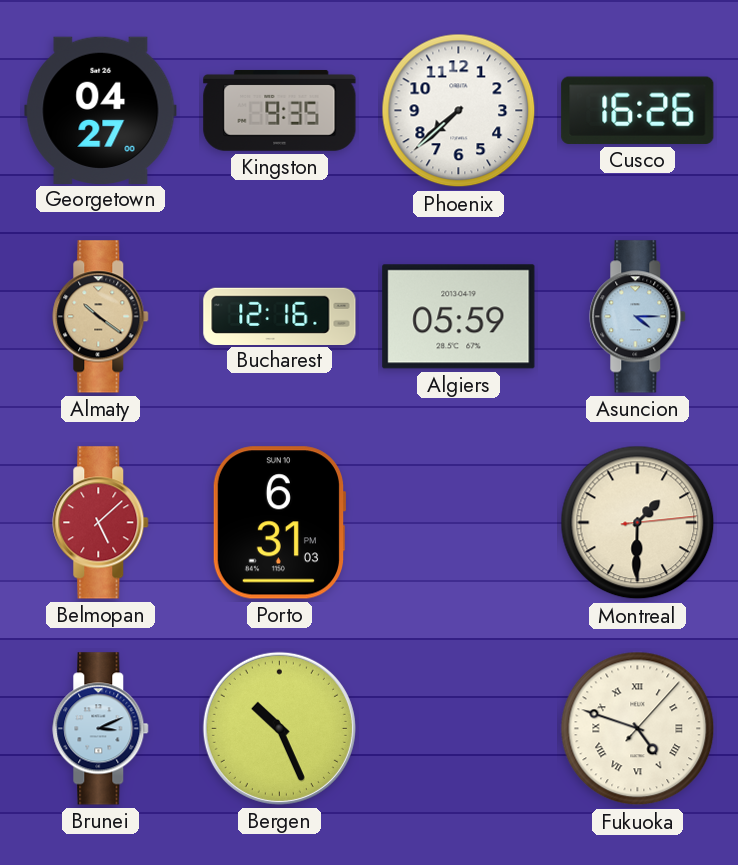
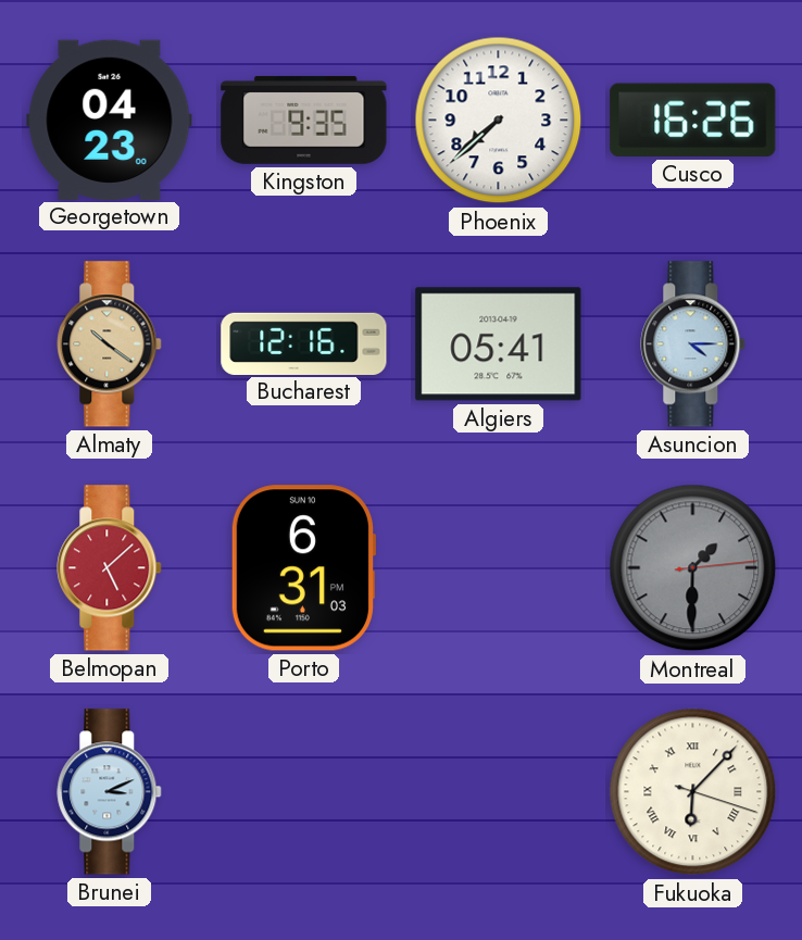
Georgetown: 04:27 -> 04:23
Algiers: 05:59 -> 05:41
Montreal dial: cream -> grey
Bergen: 10:26 -> none
Fukuoka: 4:48 -> 6:07
